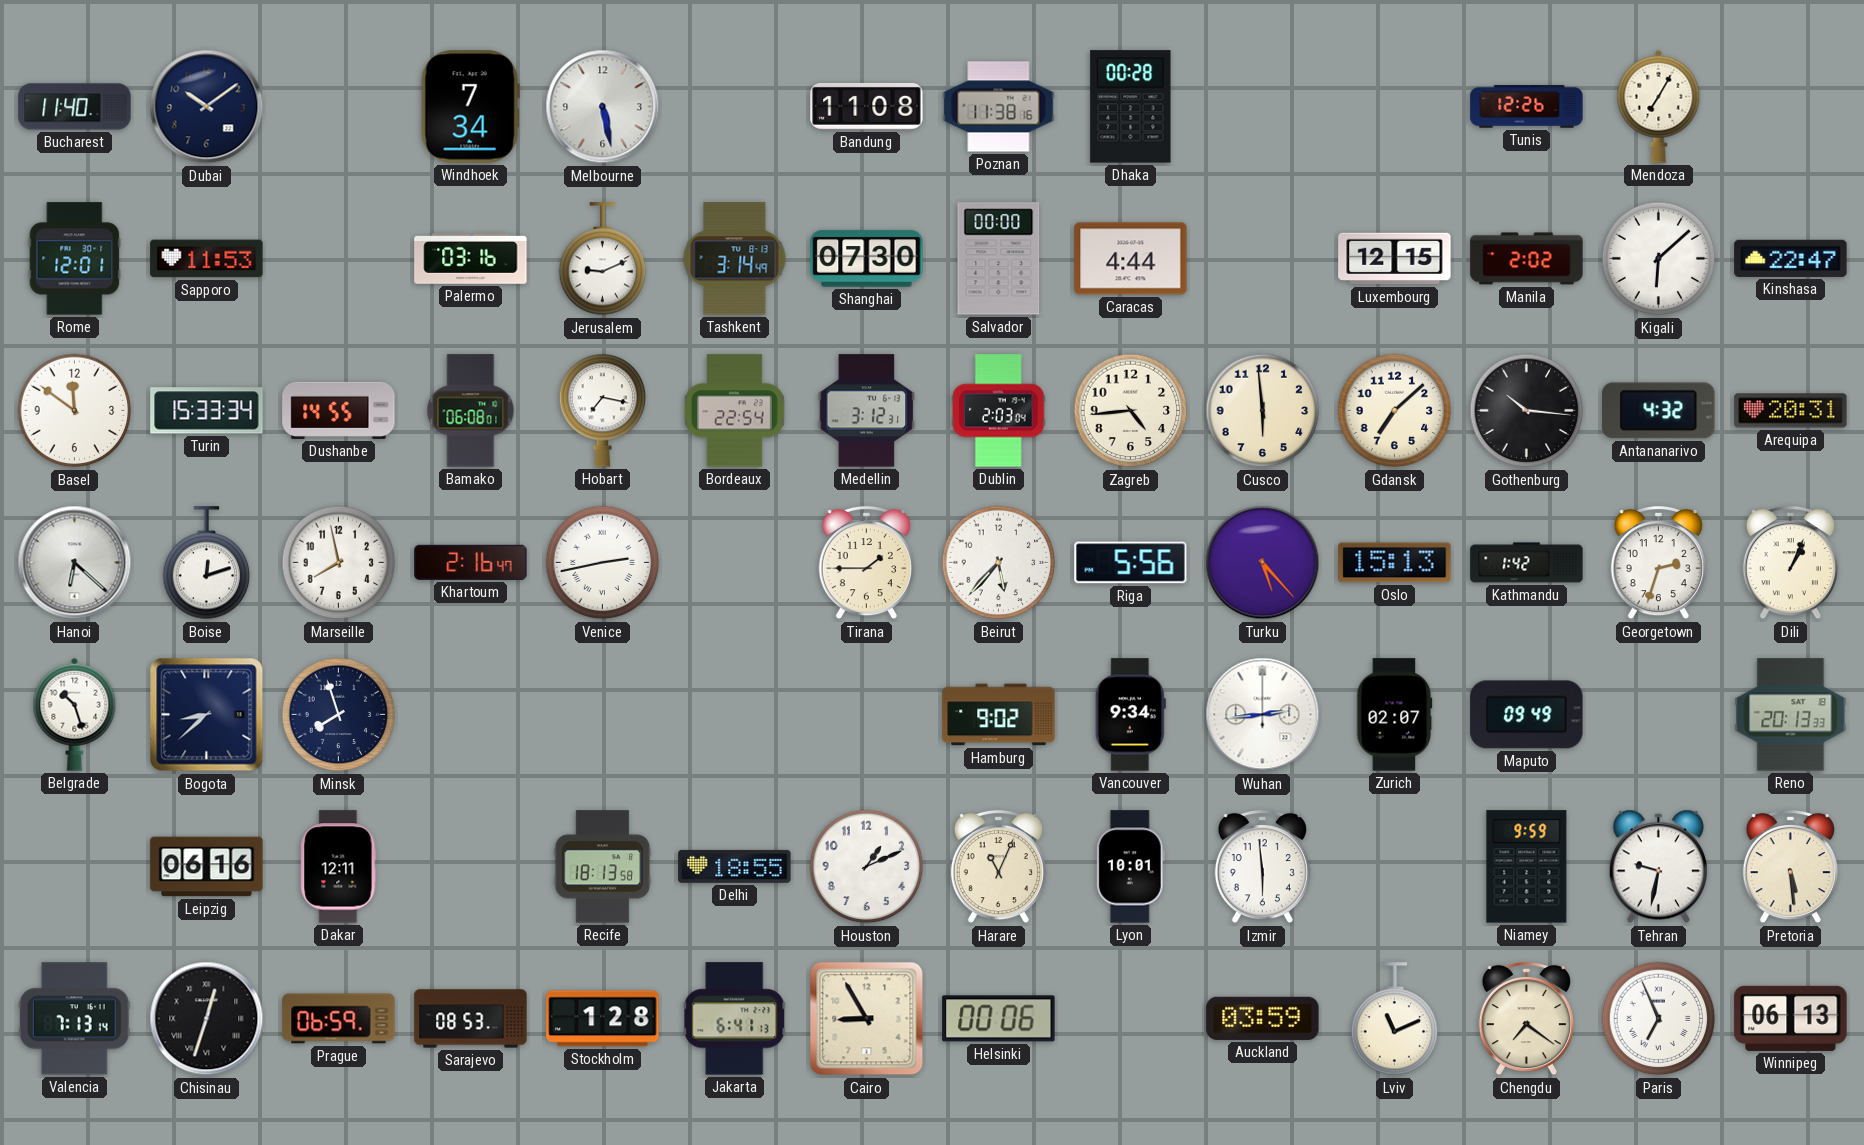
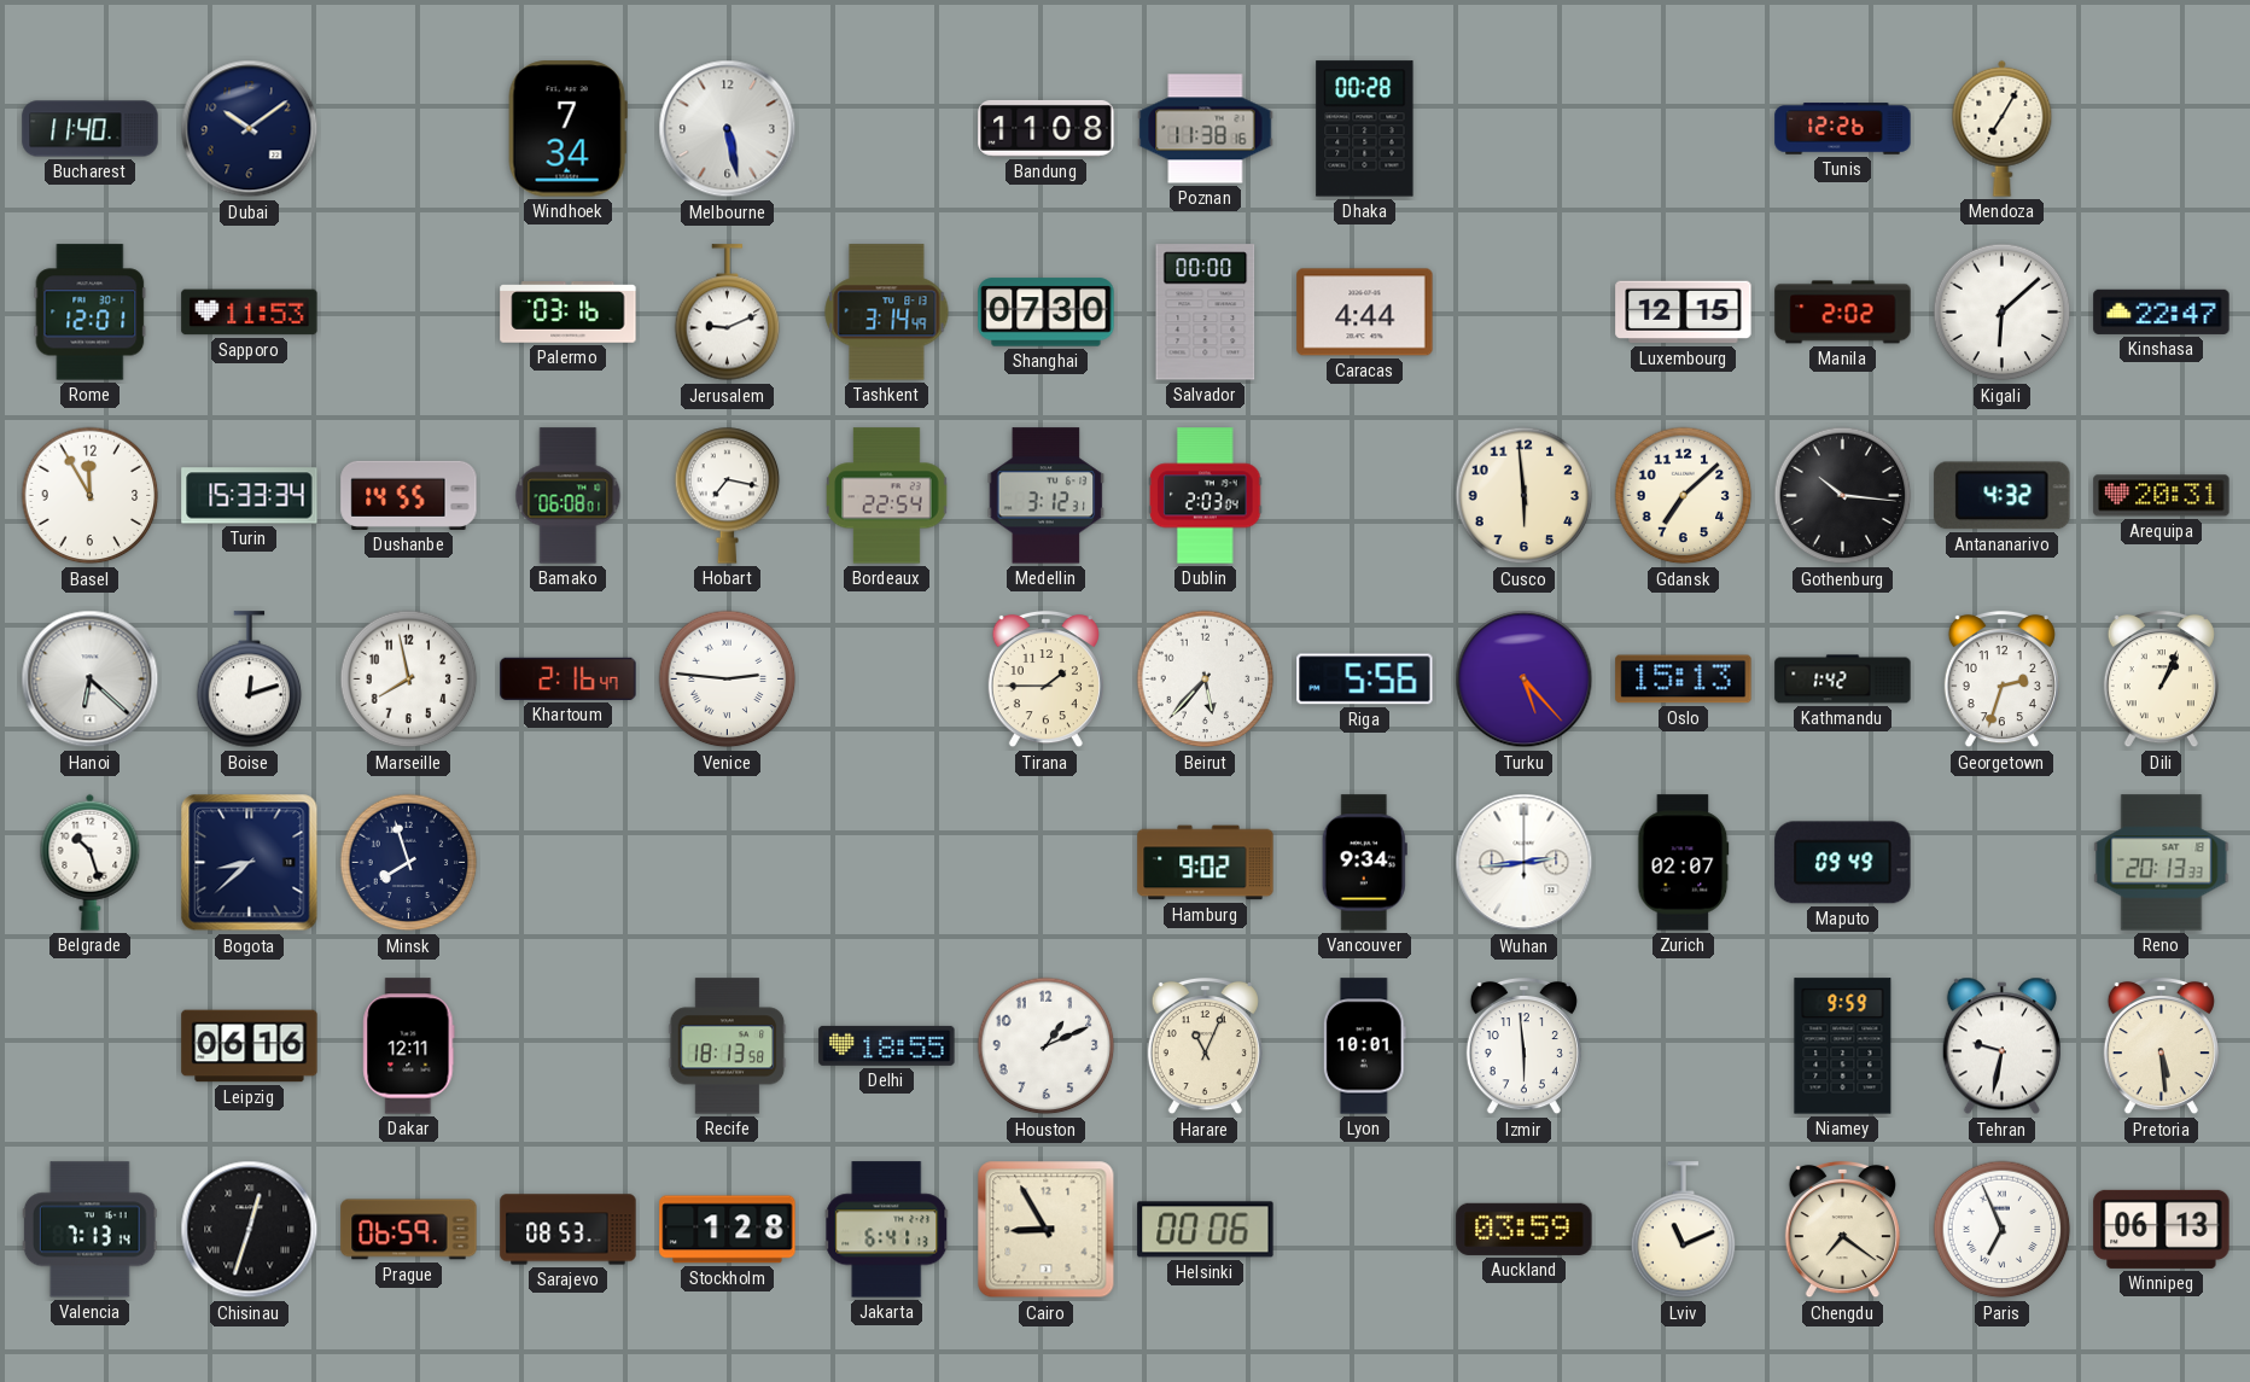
Basel: 11:51 -> 11:55
Zagreb: 4:44 -> none
Venice: 2:43 -> 2:46
